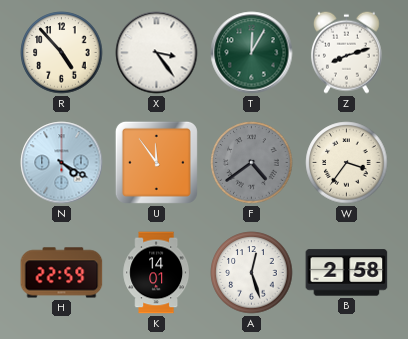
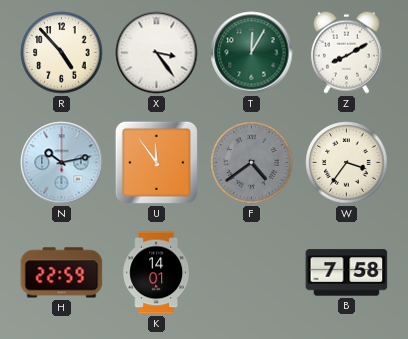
Z: 8:12 -> 8:10
N: 4:20 -> 10:13
A: 12:27 -> none
B: 2:58 -> 7:58
